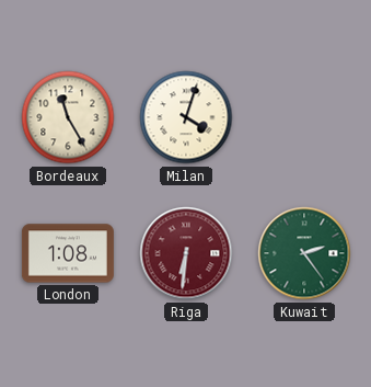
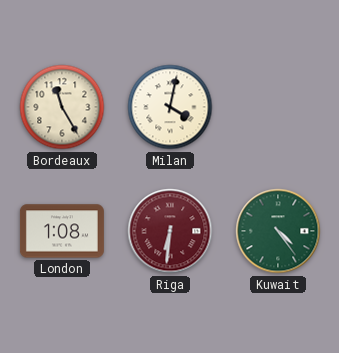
Milan: 4:03 -> 4:02
Kuwait: 2:24 -> 4:24
